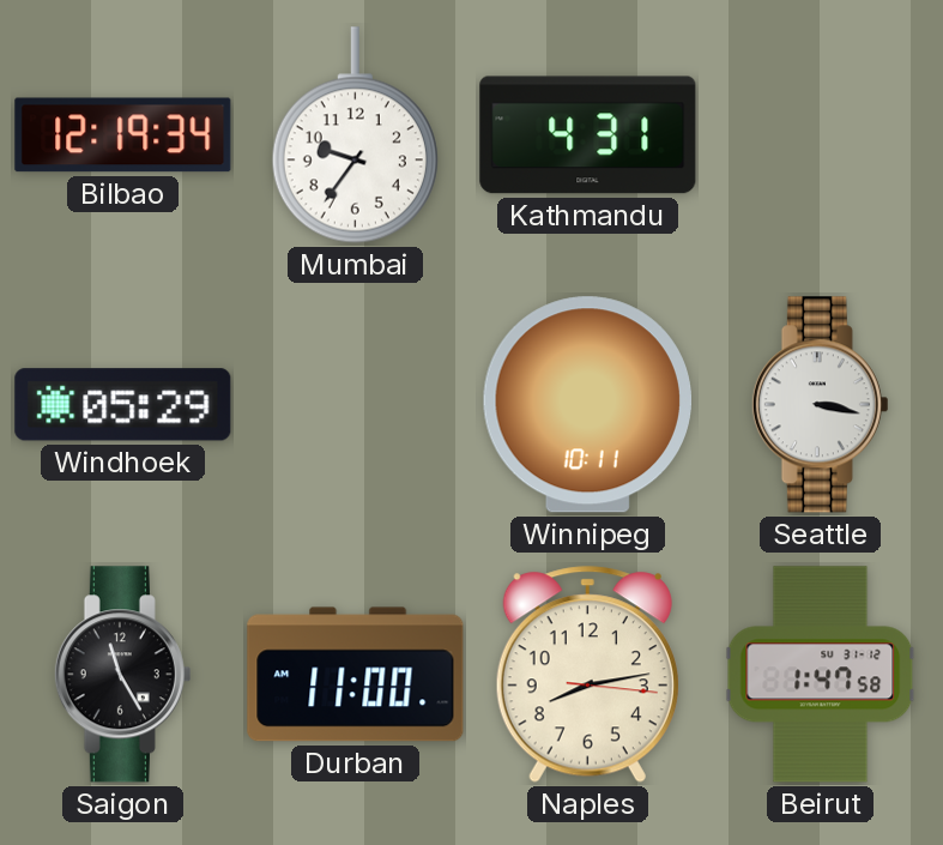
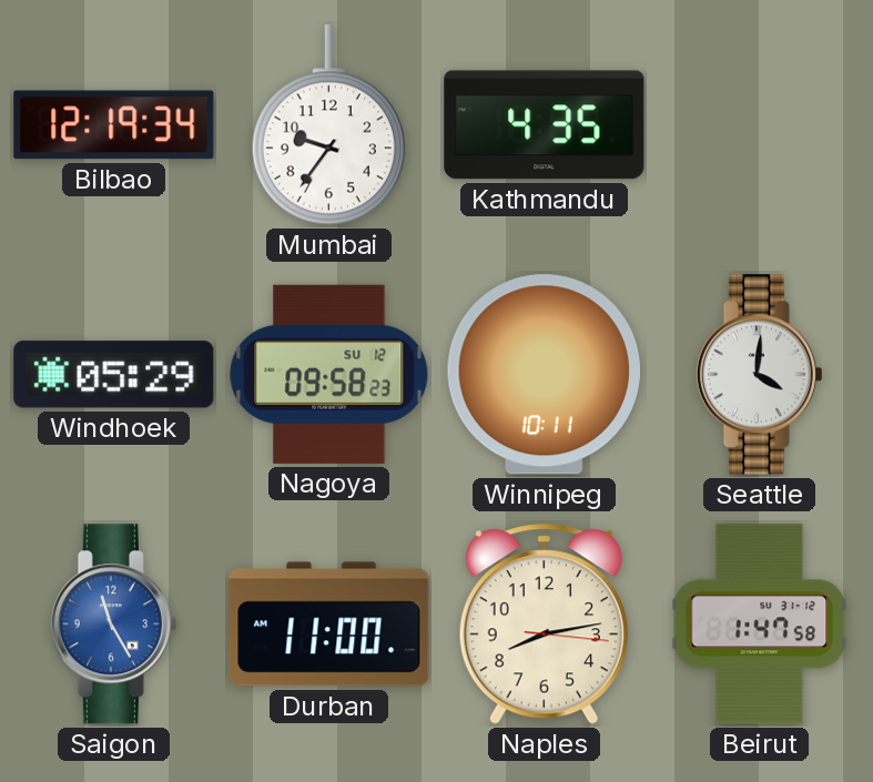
Kathmandu: 4:31 -> 4:35
Nagoya: none -> 09:58
Seattle: 3:17 -> 4:01
Saigon dial: black -> blue
